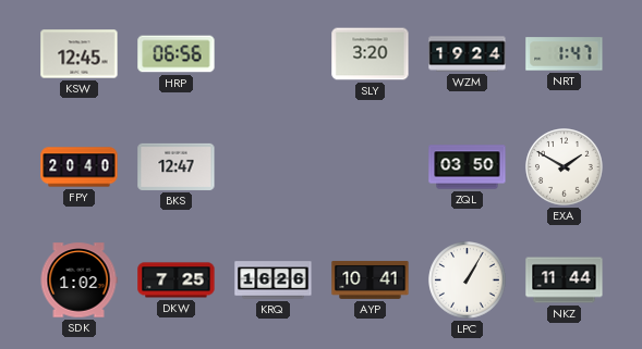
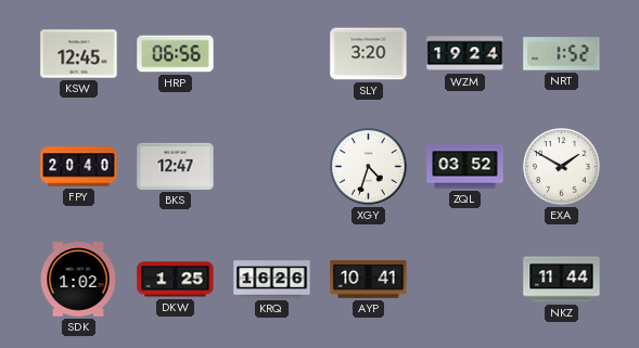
NRT: 1:47 -> 1:52
XGY: none -> 4:33
ZQL: 03:50 -> 03:52
DKW: 7:25 -> 1:25
LPC: 1:05 -> none
